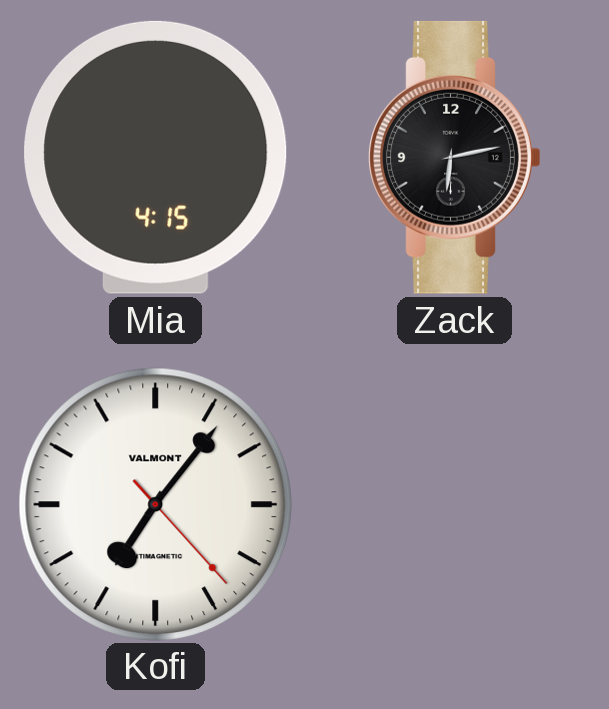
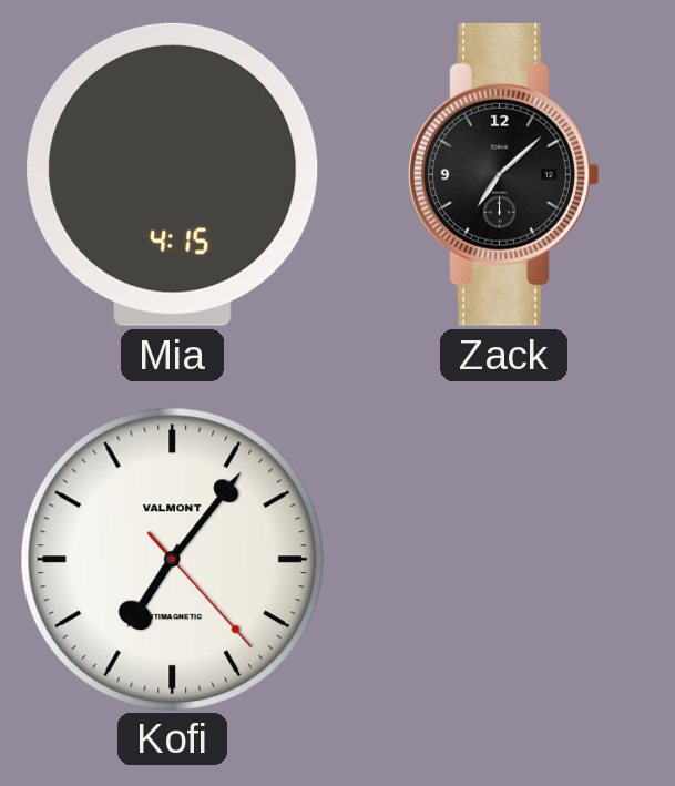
Zack: 6:13 -> 7:08
